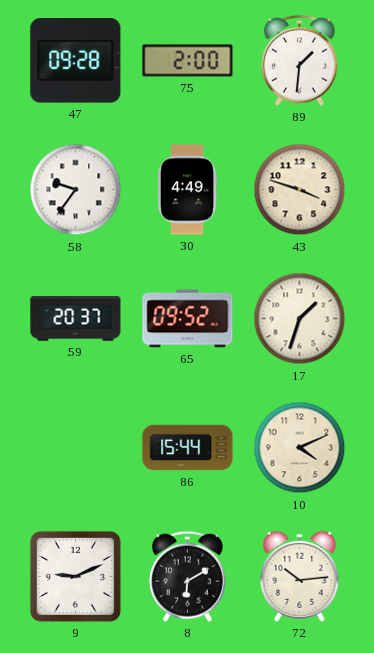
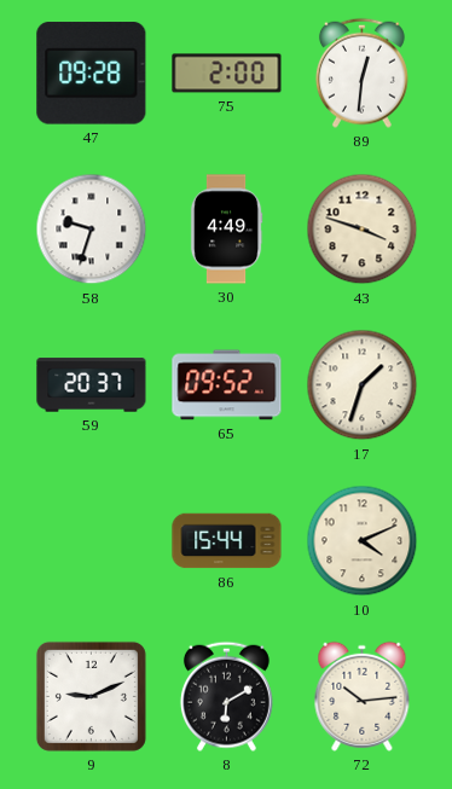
89: 1:31 -> 12:31
58: 9:36 -> 9:33
